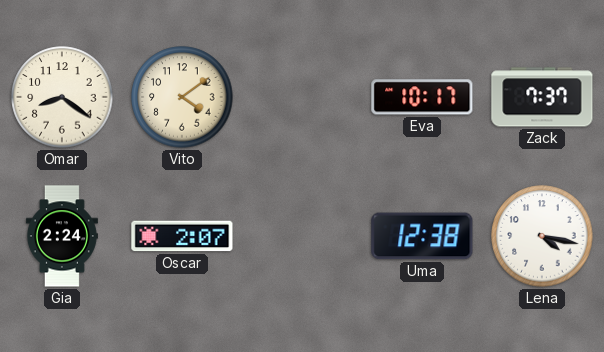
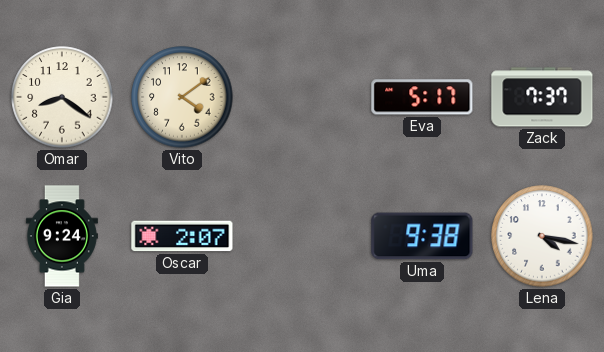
Eva: 10:17 -> 5:17
Gia: 2:24 -> 9:24
Uma: 12:38 -> 9:38
